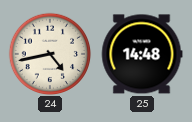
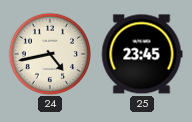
25: 14:48 -> 23:45
